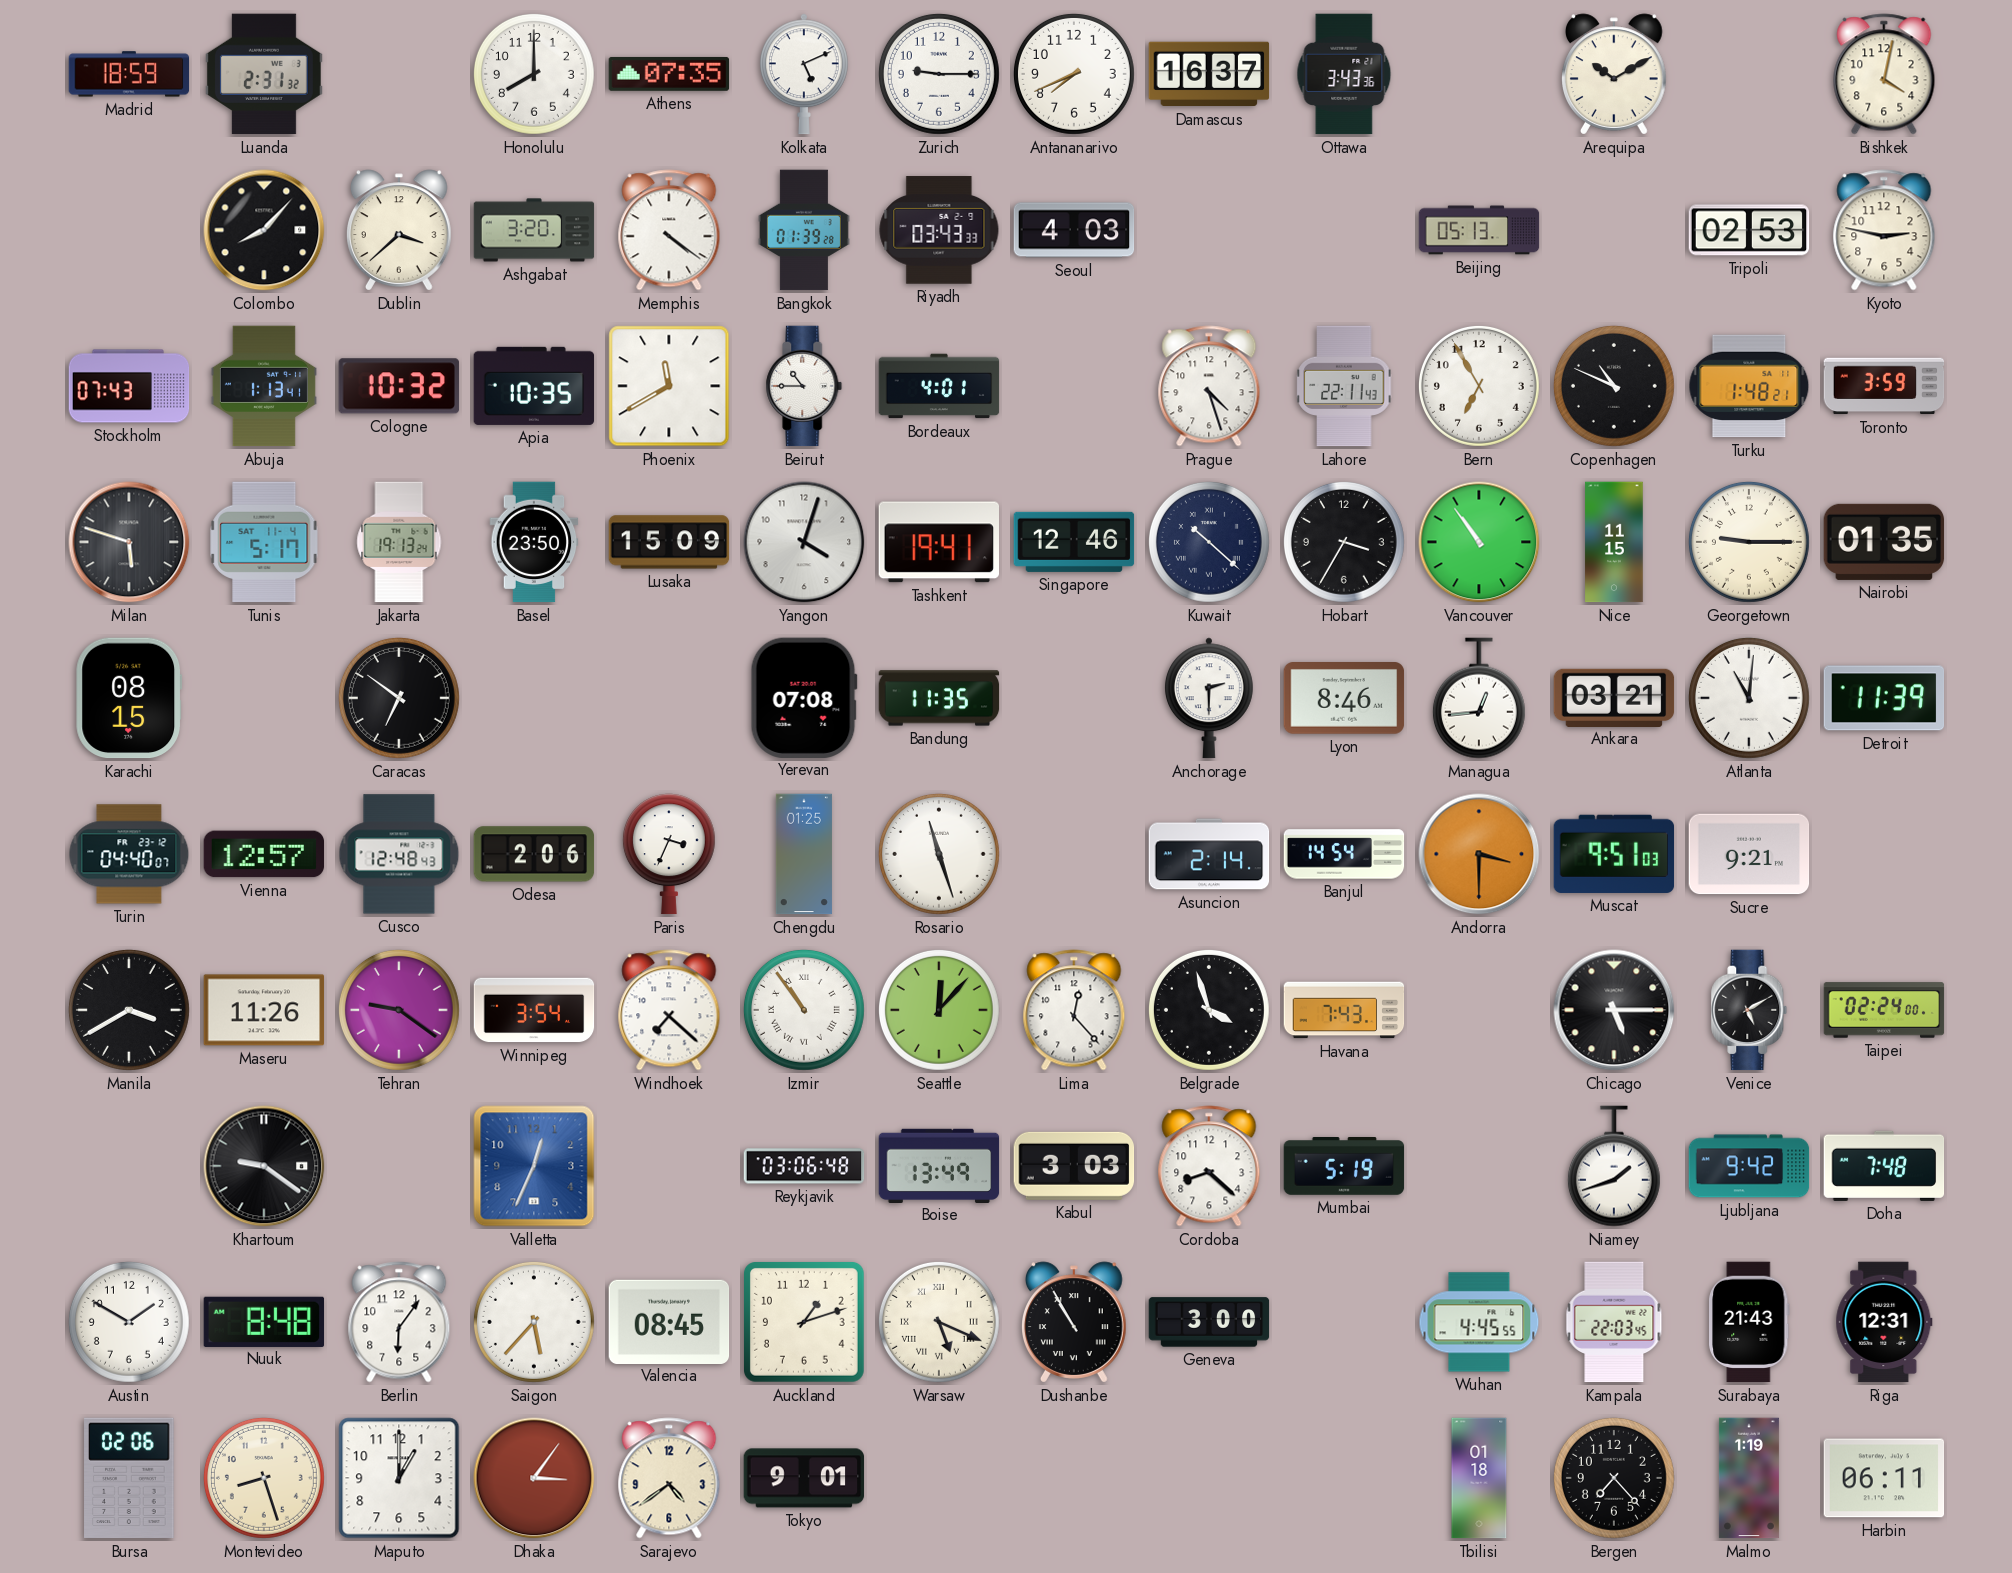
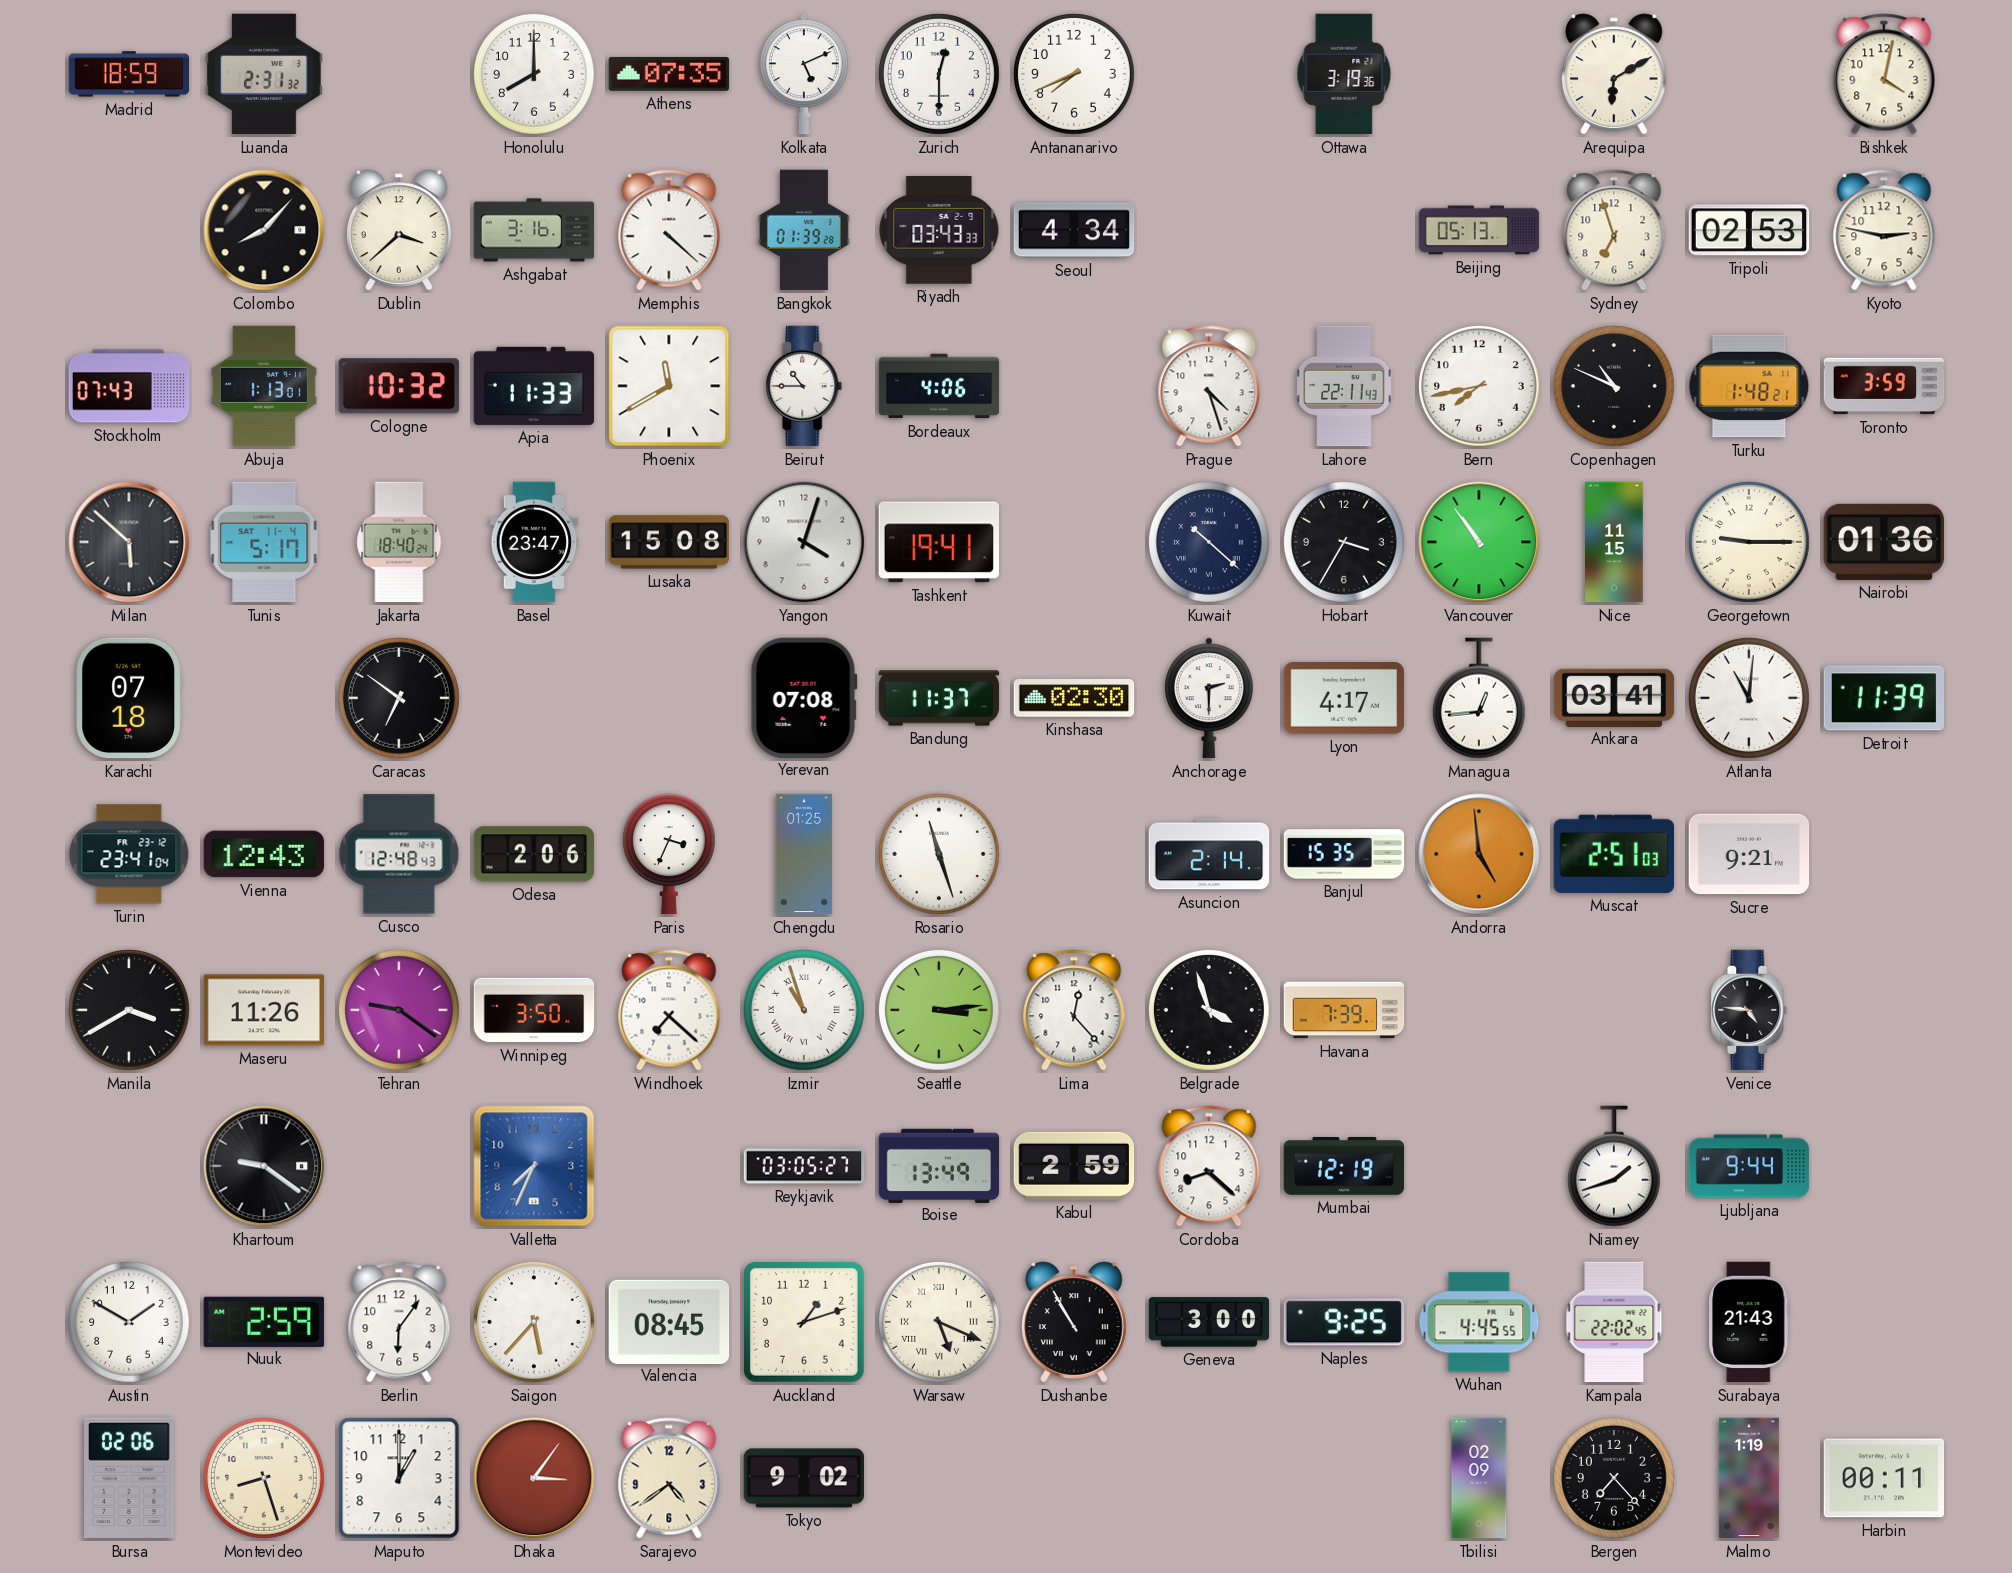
Zurich: 9:15 -> 12:30
Damascus: 16:37 -> none
Ottawa: 3:43 -> 3:19
Arequipa: 10:10 -> 6:10
Ashgabat: 3:20 -> 3:16
Memphis: 4:21 -> 4:22
Seoul: 4:03 -> 4:34
Sydney: none -> 6:57
Abuja: 1:13:41 -> 1:13:01
Apia: 10:35 -> 11:33
Bordeaux: 4:01 -> 4:06
Bern: 6:55 -> 7:43
Milan: 5:48 -> 5:52
Jakarta: 19:13 -> 18:40
Basel: 23:50 -> 23:47
Lusaka: 15:09 -> 15:08
Singapore: 12:46 -> none
Nairobi: 01:35 -> 01:36
Karachi: 08:15 -> 07:18
Bandung: 11:35 -> 11:37
Kinshasa: none -> 02:30
Lyon: 8:46 -> 4:17
Ankara: 03:21 -> 03:41
Turin: 04:40 -> 23:41
Vienna: 12:57 -> 12:43
Banjul: 14:54 -> 15:35
Andorra: 3:30 -> 4:59
Muscat: 9:51 -> 2:51
Winnipeg: 3:54 -> 3:50
Izmir: 10:54 -> 10:57
Seattle: 12:07 -> 3:14
Havana: 7:43 -> 7:39
Chicago: 5:15 -> none
Venice: 5:10 -> 4:46
Taipei: 02:24 -> none
Valletta: 12:34 -> 7:34
Reykjavik: 03:06 -> 03:05
Kabul: 3:03 -> 2:59
Mumbai: 5:19 -> 12:19
Ljubljana: 9:42 -> 9:44
Doha: 7:48 -> none
Nuuk: 8:48 -> 2:59
Naples: none -> 9:25
Kampala: 22:03 -> 22:02
Riga: 12:31 -> none
Tokyo: 9:01 -> 9:02
Tbilisi: 01:18 -> 02:09
Harbin: 06:11 -> 00:11
